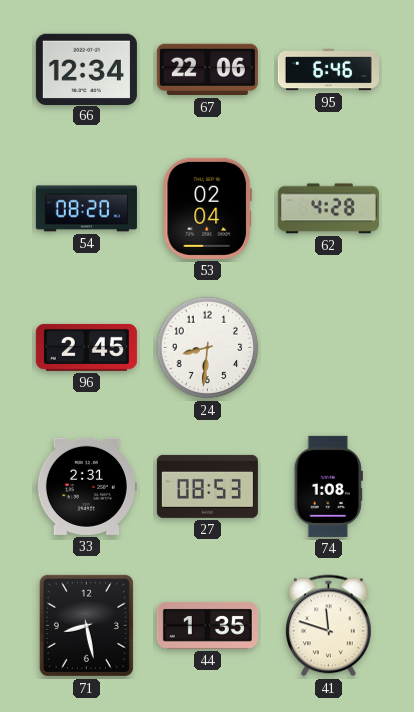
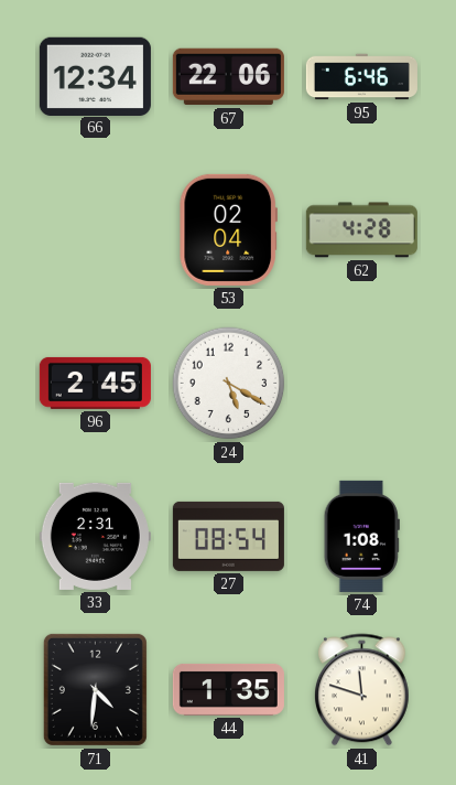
54: 08:20 -> none
24: 8:31 -> 5:20
27: 08:53 -> 08:54
71: 8:28 -> 4:31
